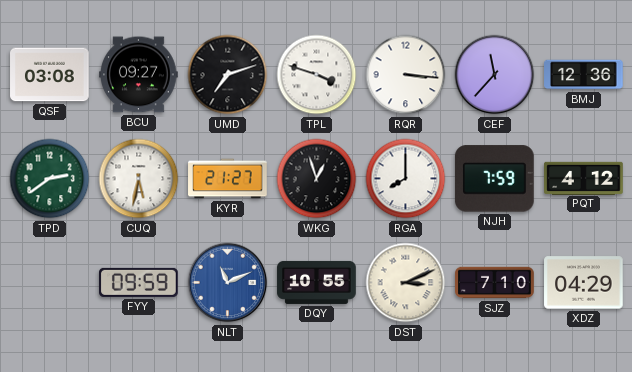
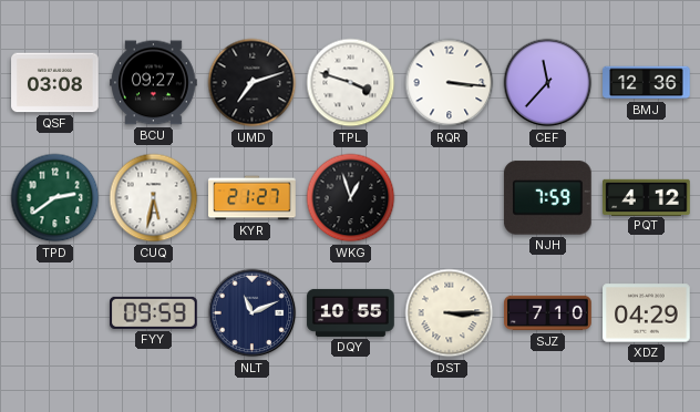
RGA: 8:00 -> none
NLT dial: blue -> navy
DST: 3:11 -> 3:15
